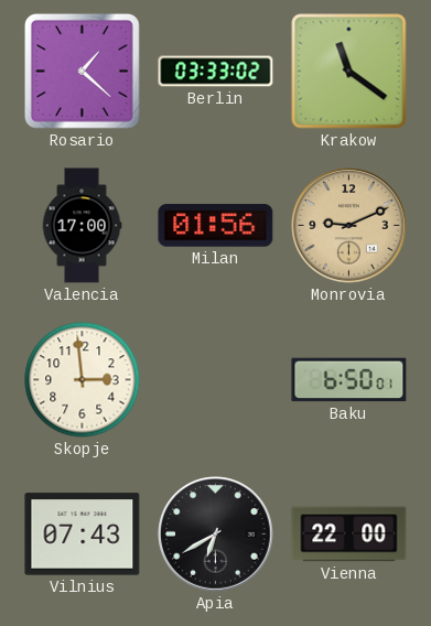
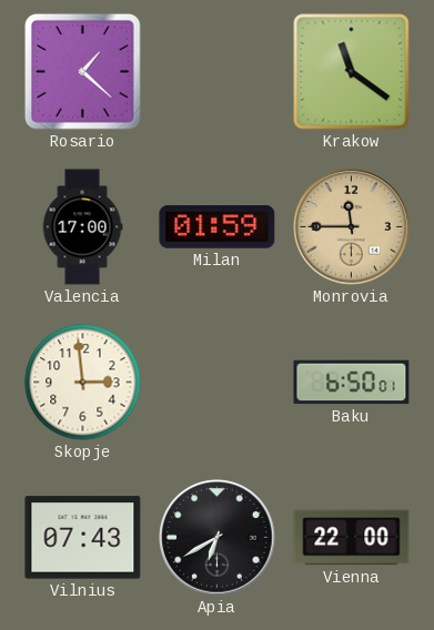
Berlin: 03:33 -> none
Milan: 01:56 -> 01:59
Monrovia: 9:11 -> 11:45
